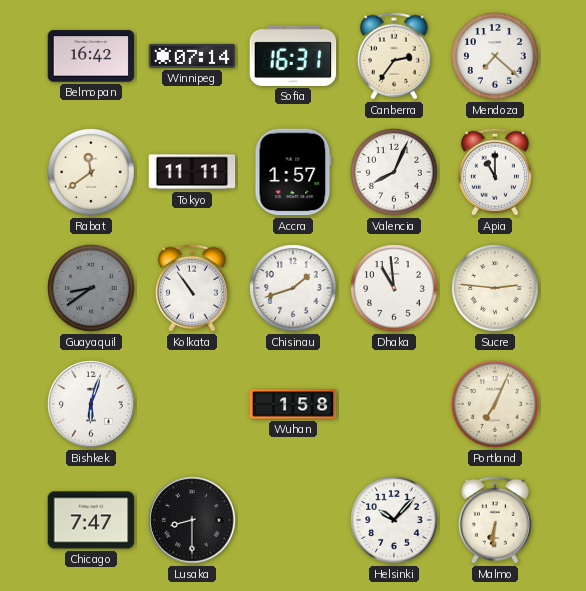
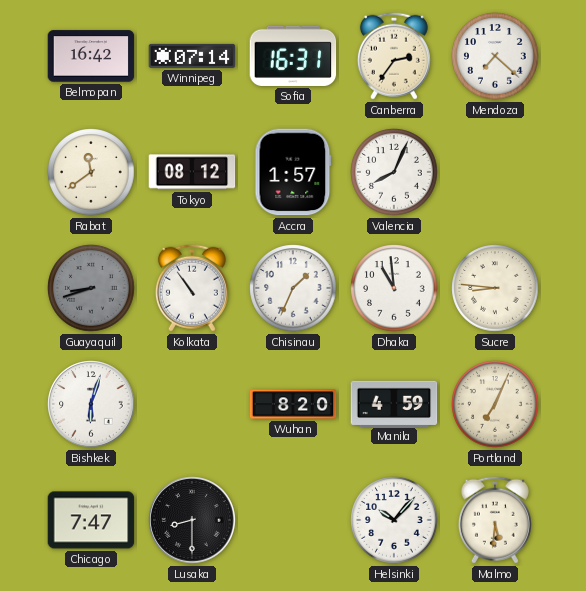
Tokyo: 11:11 -> 08:12
Apia: 11:00 -> none
Guayaquil: 8:39 -> 8:42
Chisinau: 1:42 -> 1:34
Sucre: 2:46 -> 8:46
Wuhan: 1:58 -> 8:20
Manila: none -> 4:59
Malmo: 6:31 -> 5:31
